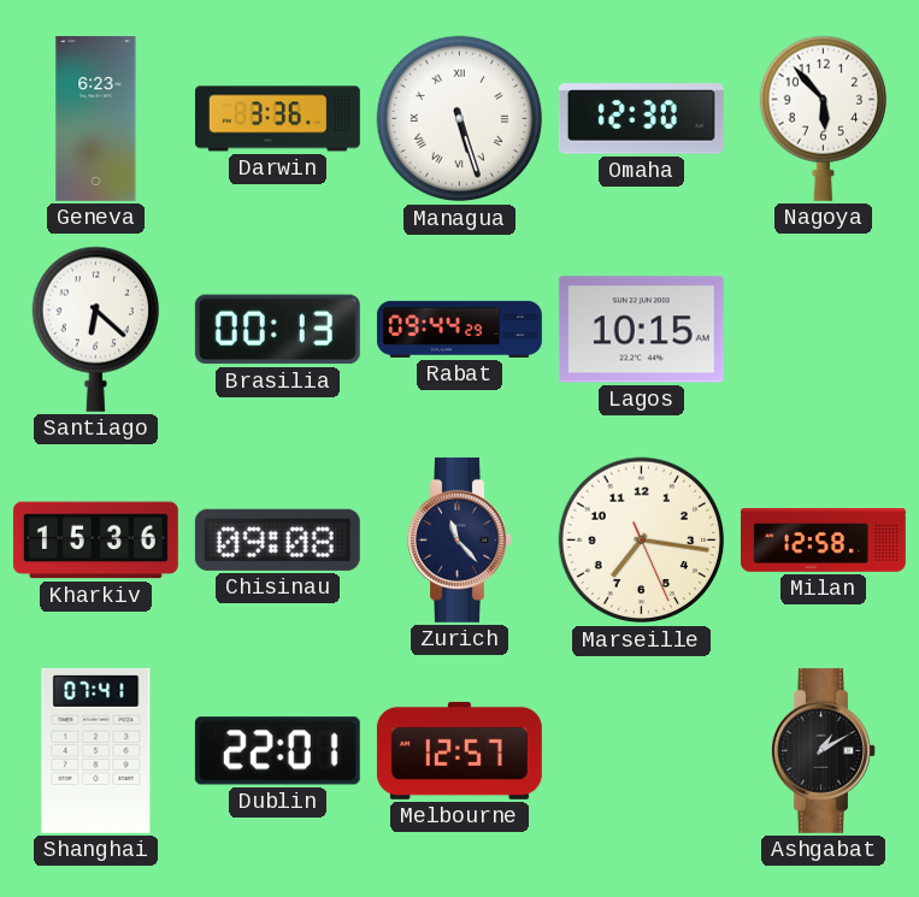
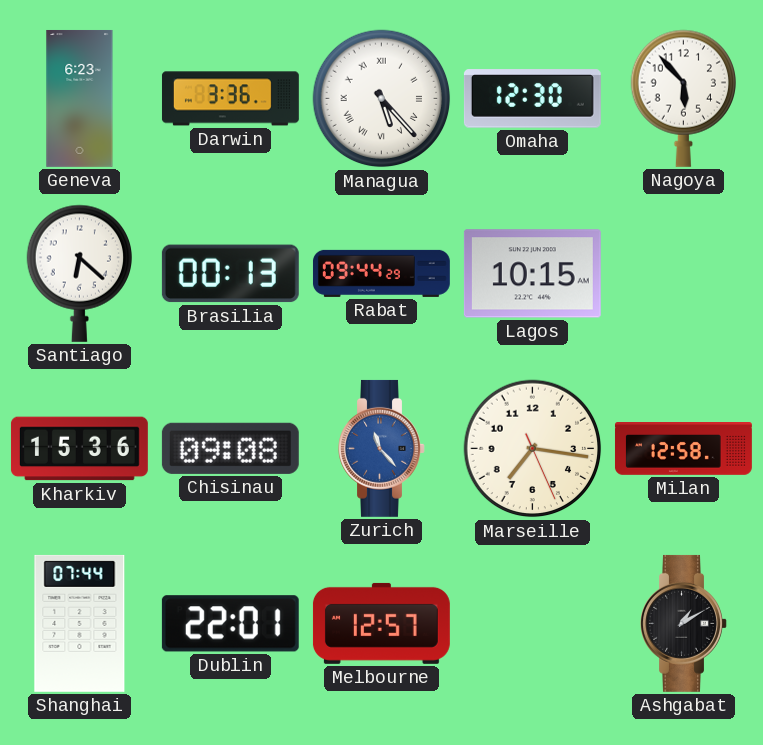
Managua: 5:27 -> 5:23
Zurich dial: navy -> blue
Shanghai: 07:41 -> 07:44
